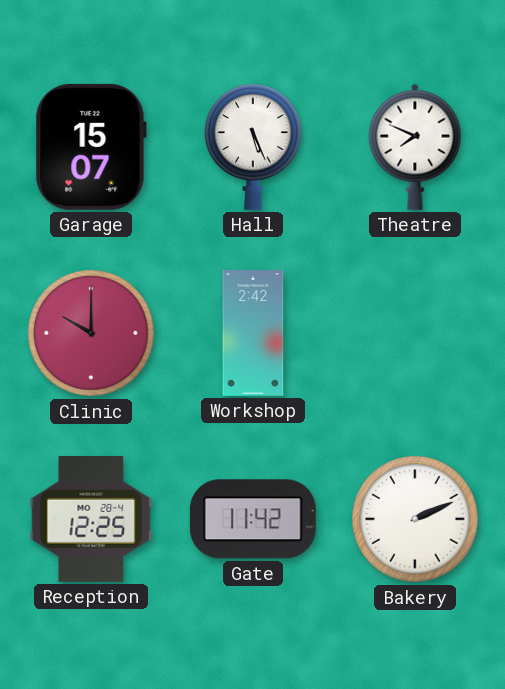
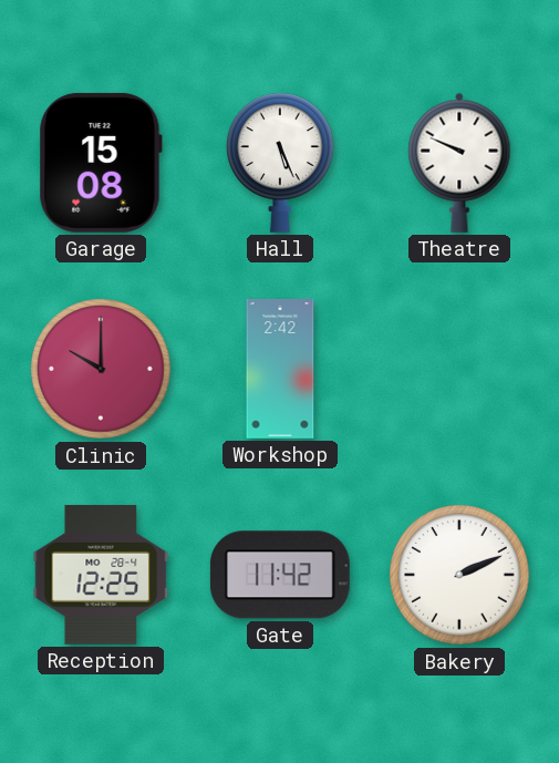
Garage: 15:07 -> 15:08
Theatre: 7:49 -> 9:49
